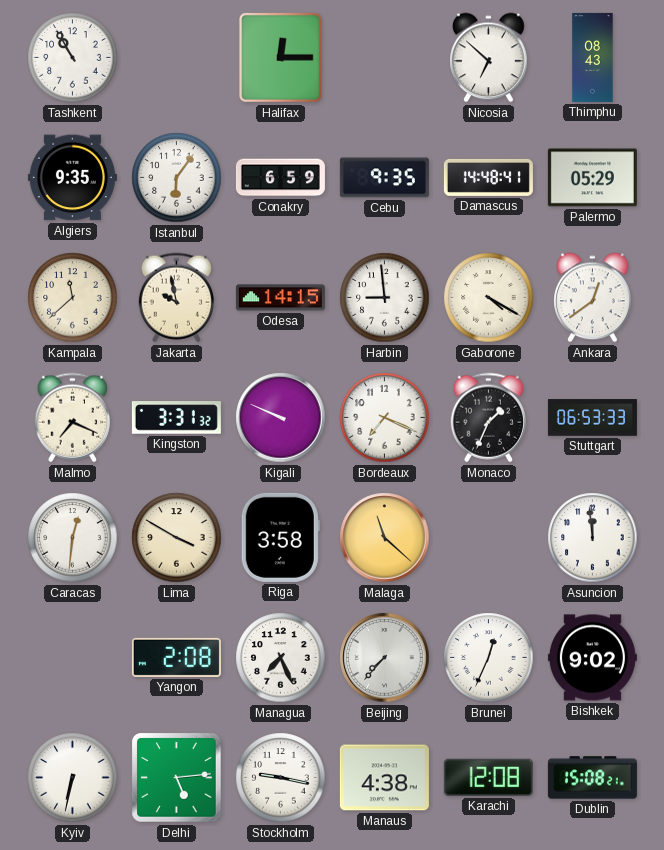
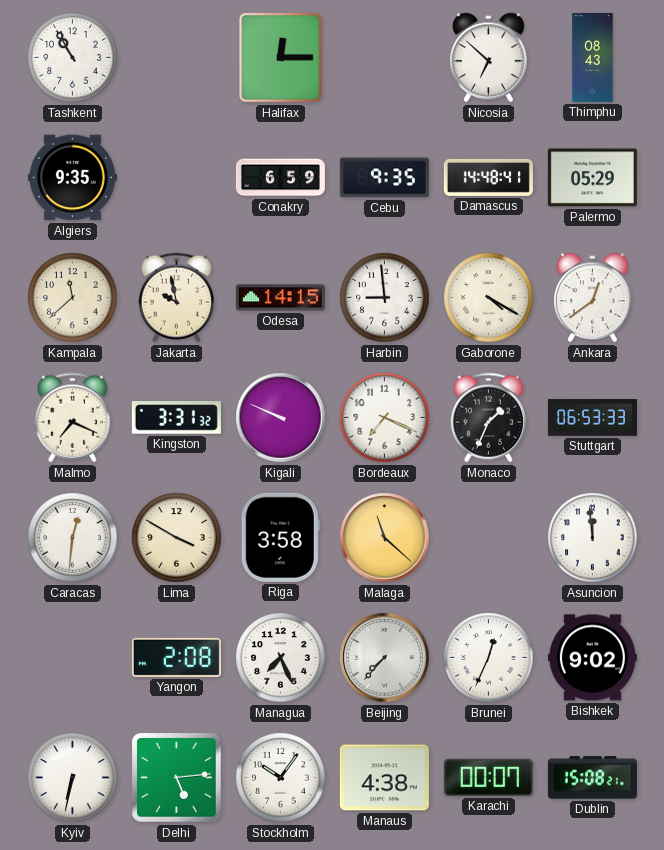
Istanbul: 6:06 -> none
Stockholm: 9:17 -> 10:06
Karachi: 12:08 -> 00:07
